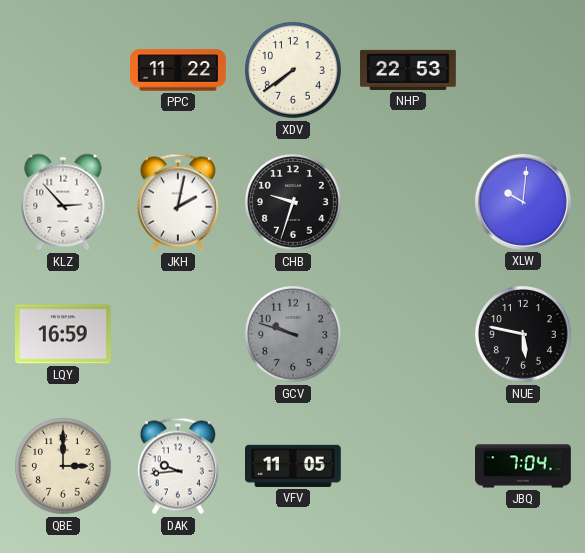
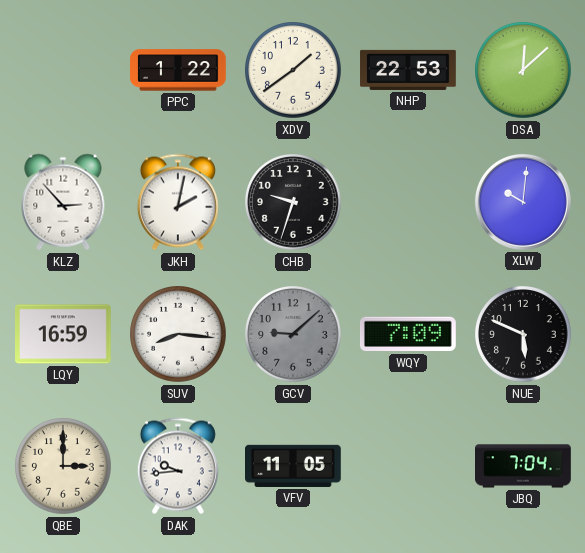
PPC: 11:22 -> 1:22
XDV: 7:39 -> 1:39
DSA: none -> 12:08
SUV: none -> 8:16
GCV: 9:48 -> 9:08
WQY: none -> 7:09
NUE: 5:47 -> 5:49
